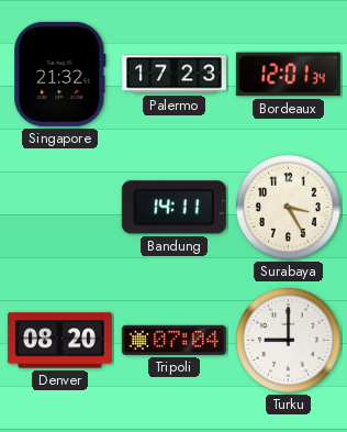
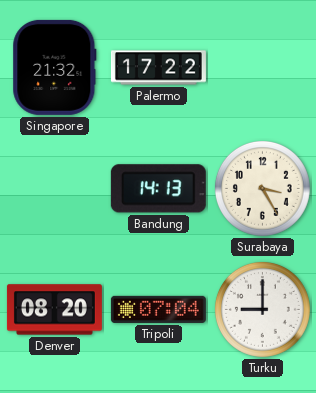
Palermo: 17:23 -> 17:22
Bordeaux: 12:01 -> none
Bandung: 14:11 -> 14:13
